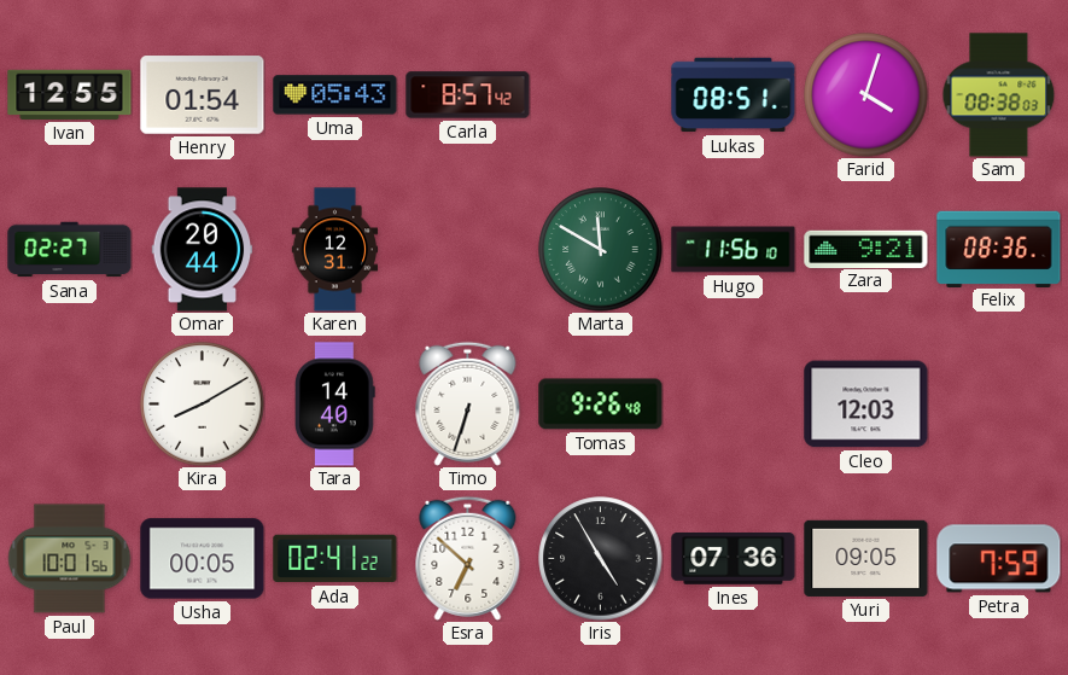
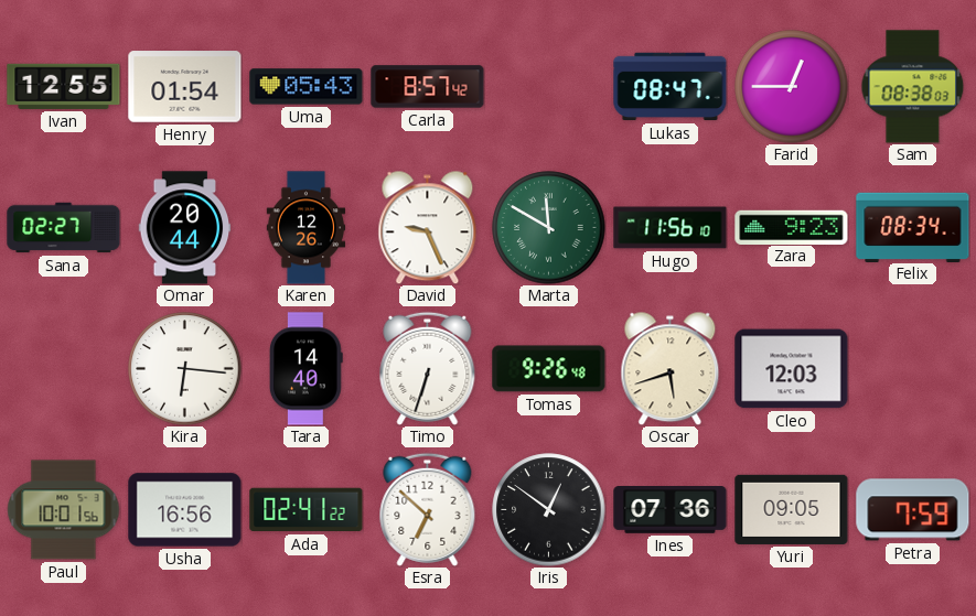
Lukas: 08:51 -> 08:47
Farid: 4:03 -> 12:45
Karen: 12:31 -> 12:26
David: none -> 9:26
Zara: 9:21 -> 9:23
Felix: 08:36 -> 08:34
Kira: 8:10 -> 6:16
Oscar: none -> 5:42
Usha: 00:05 -> 16:56
Iris: 4:55 -> 12:51
